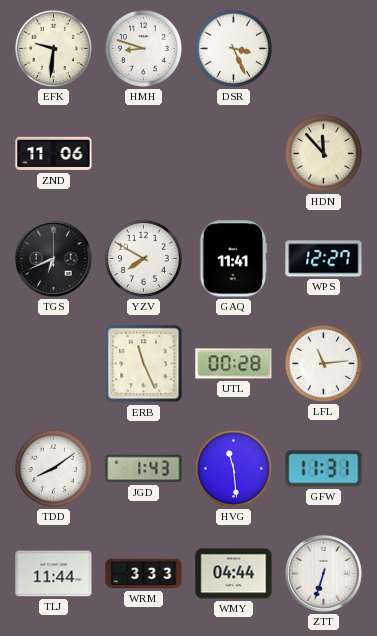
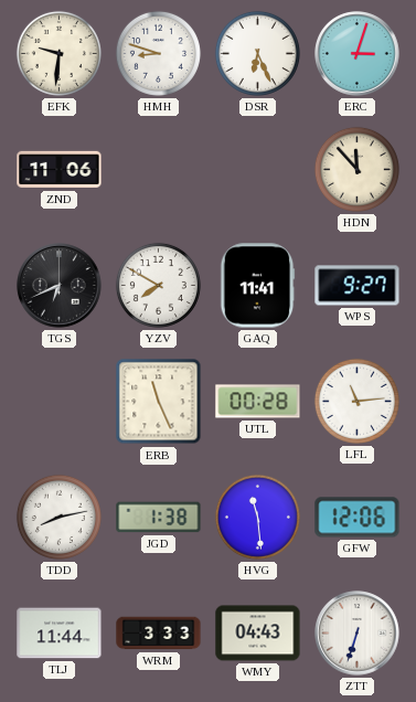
DSR: 3:26 -> 6:26
ERC: none -> 3:03
WPS: 12:27 -> 9:27
TDD: 8:09 -> 8:13
JGD: 1:43 -> 1:38
GFW: 11:31 -> 12:06
WMY: 04:44 -> 04:43
